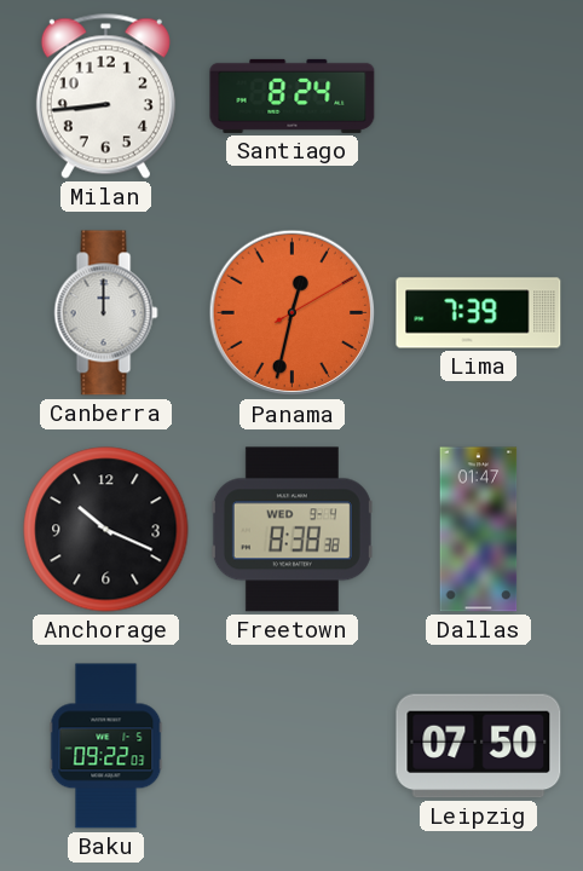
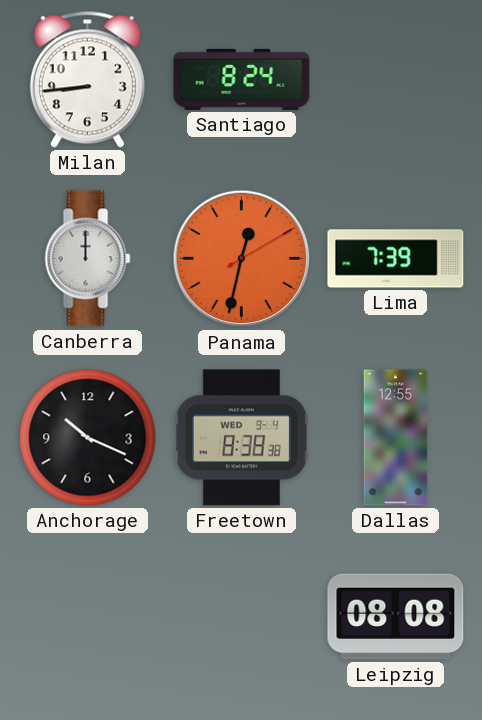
Dallas: 01:47 -> 12:55
Baku: 09:22 -> none
Leipzig: 07:50 -> 08:08
